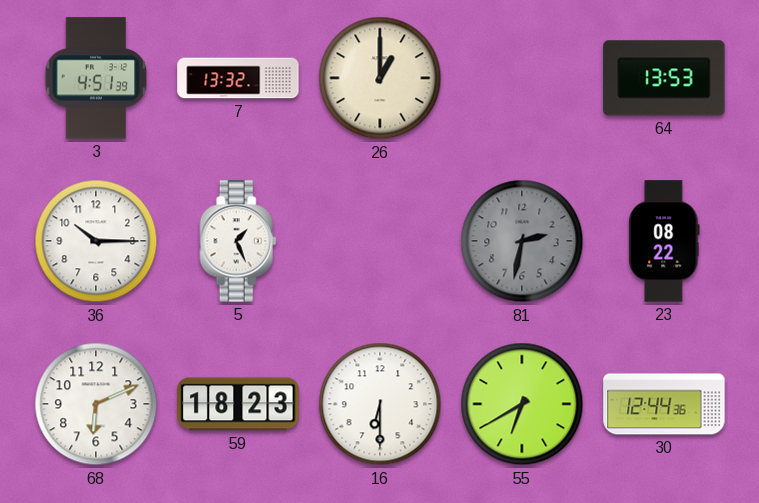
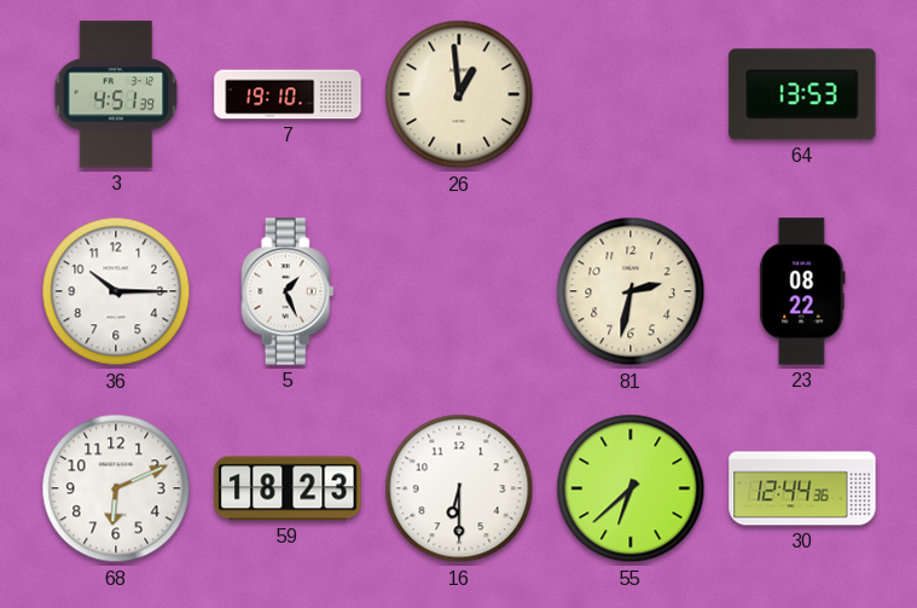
7: 13:32 -> 19:10
26: 1:00 -> 12:59
81 dial: grey -> cream
55: 6:40 -> 6:38
